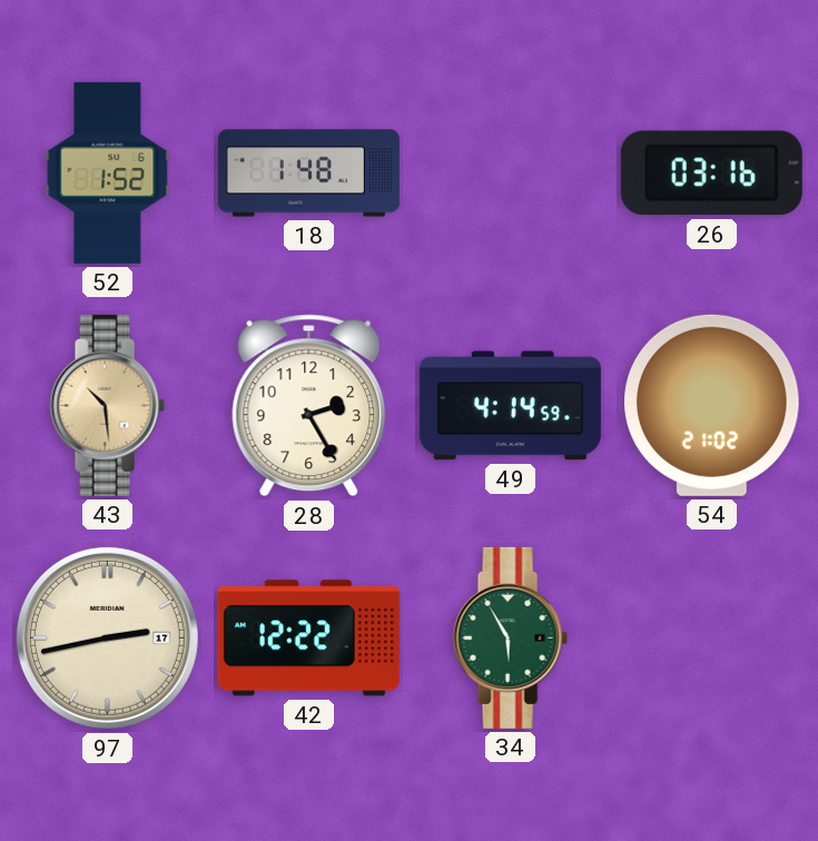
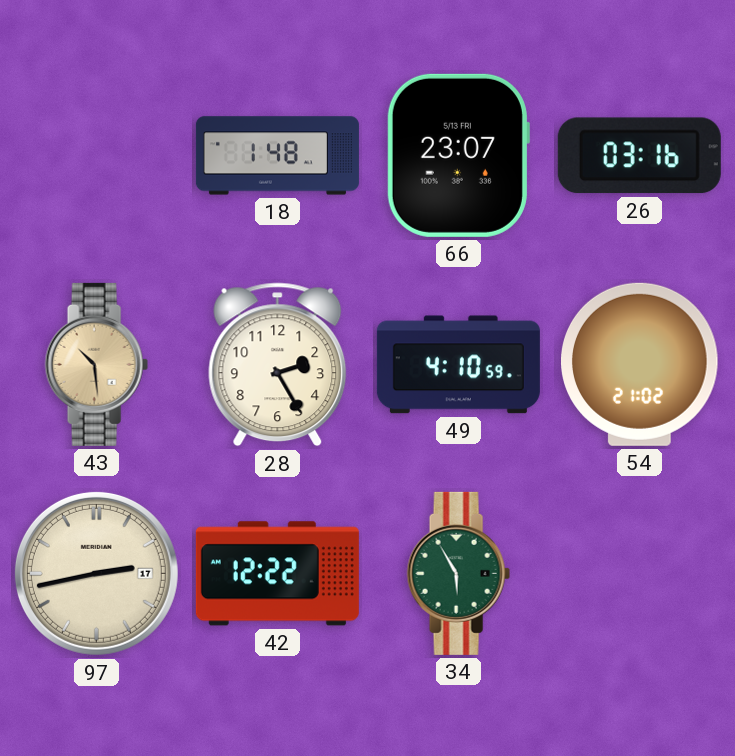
52: 1:52 -> none
66: none -> 23:07
49: 4:14 -> 4:10
